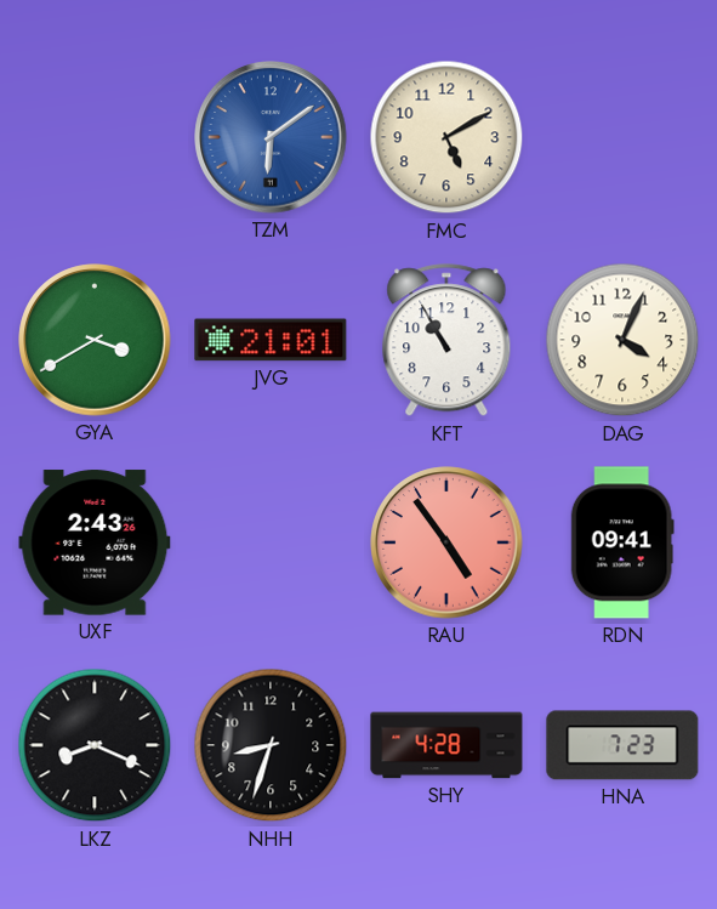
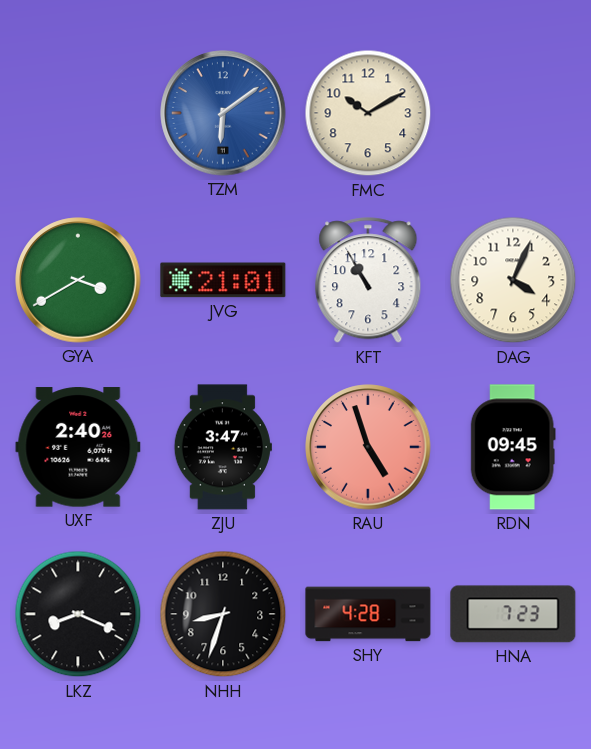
FMC: 5:10 -> 10:10
UXF: 2:43 -> 2:40
ZJU: none -> 3:47
RAU: 4:54 -> 4:57
RDN: 09:41 -> 09:45
